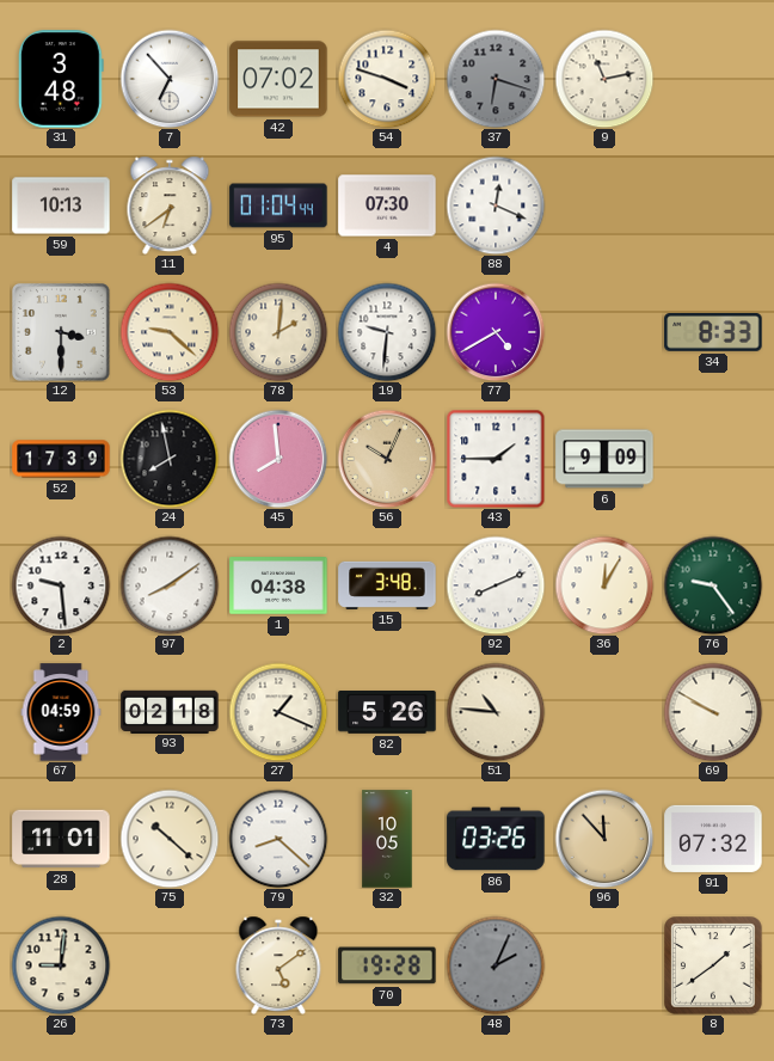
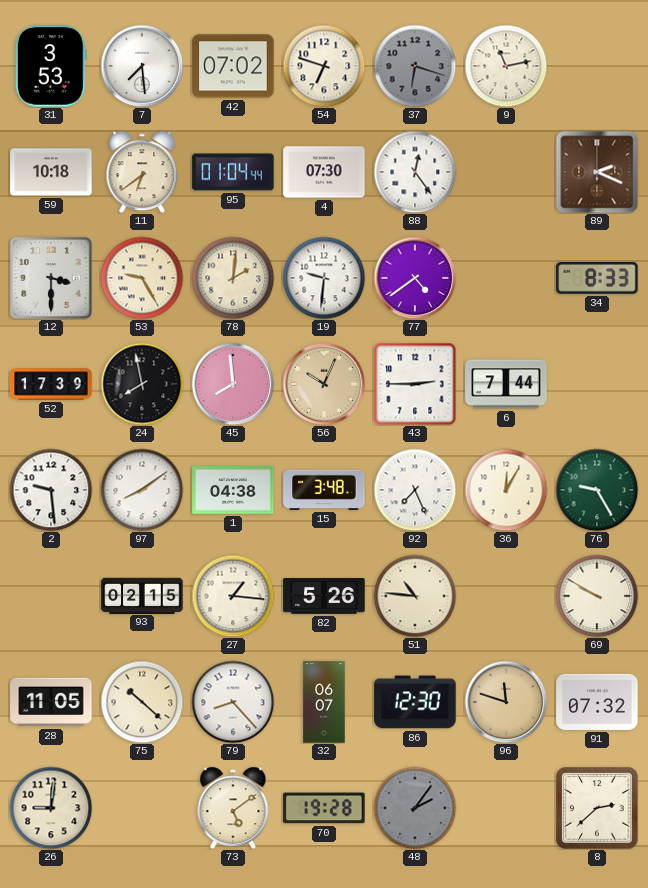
31: 3:48 -> 3:53
7: 6:53 -> 7:29
54: 3:48 -> 6:48
59: 10:13 -> 10:18
88: 12:19 -> 12:24
89: none -> 2:19
53: 9:22 -> 9:25
77: 4:40 -> 4:39
43: 1:45 -> 2:45
6: 9:09 -> 7:44
92: 8:11 -> 7:26
76: 9:24 -> 9:25
67: 04:59 -> none
93: 02:18 -> 02:15
27: 1:19 -> 1:16
28: 11:01 -> 11:05
79: 8:22 -> 8:23
32: 10:05 -> 06:07
86: 03:26 -> 12:30
96: 11:53 -> 11:48
48: 2:04 -> 2:06
8: 1:39 -> 2:38
